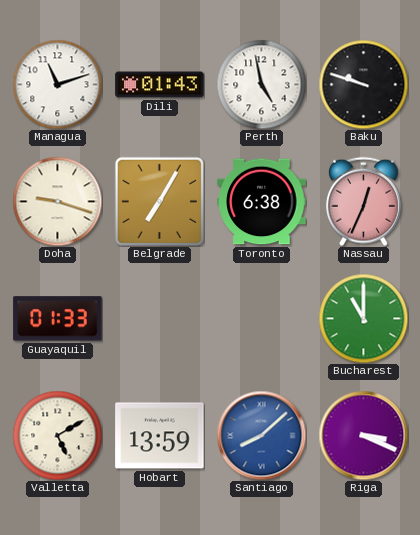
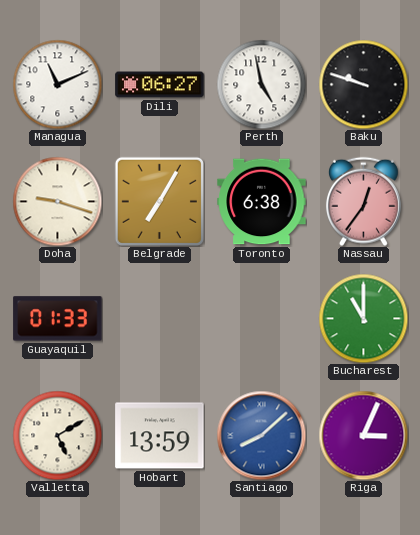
Managua: 11:12 -> 11:11
Dili: 01:43 -> 06:27
Nassau: 12:34 -> 12:36
Riga: 3:19 -> 3:04
